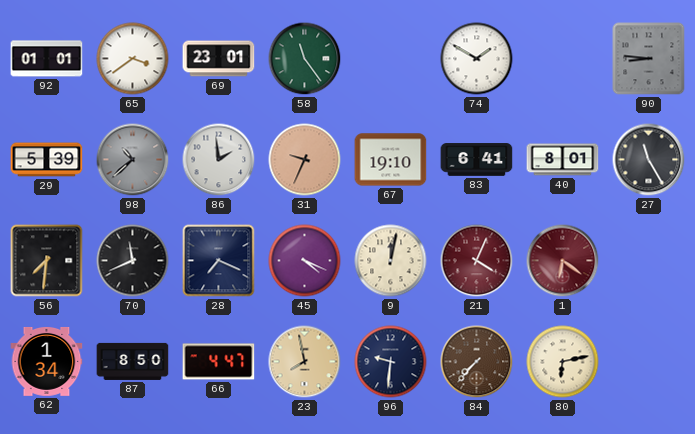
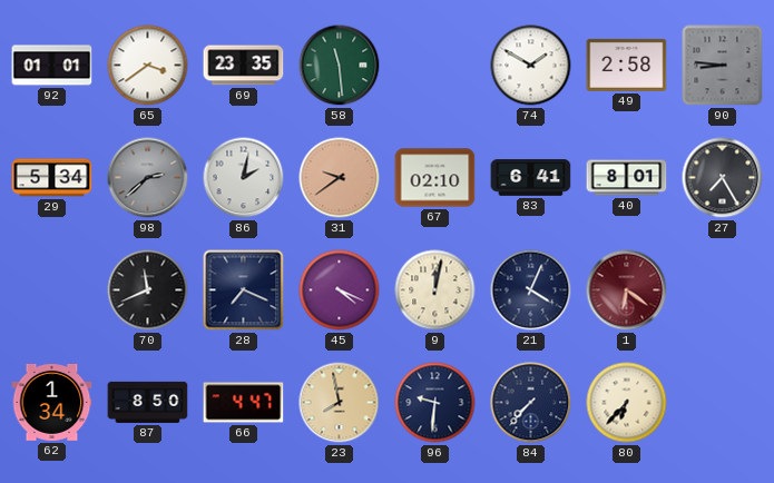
69: 23:01 -> 23:35
58: 11:24 -> 11:29
49: none -> 2:58
29: 5:39 -> 5:34
98: 10:38 -> 2:38
86: 1:59 -> 2:02
31: 9:34 -> 9:39
67: 19:10 -> 02:10
27: 11:25 -> 7:25
56: 7:31 -> none
21 dial: burgundy -> navy
84 dial: brown -> navy
80: 6:13 -> 6:37
